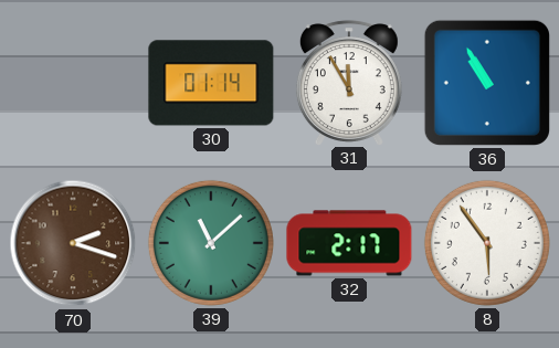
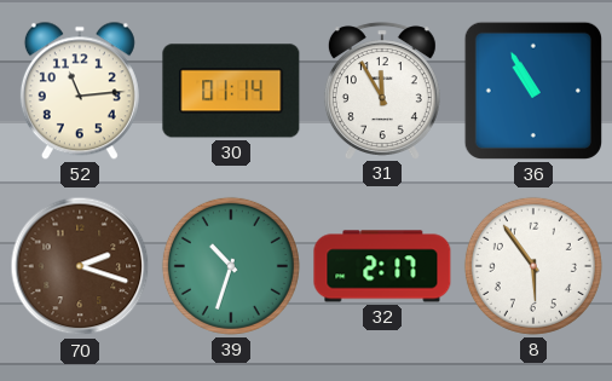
52: none -> 11:14
39: 11:08 -> 10:33
